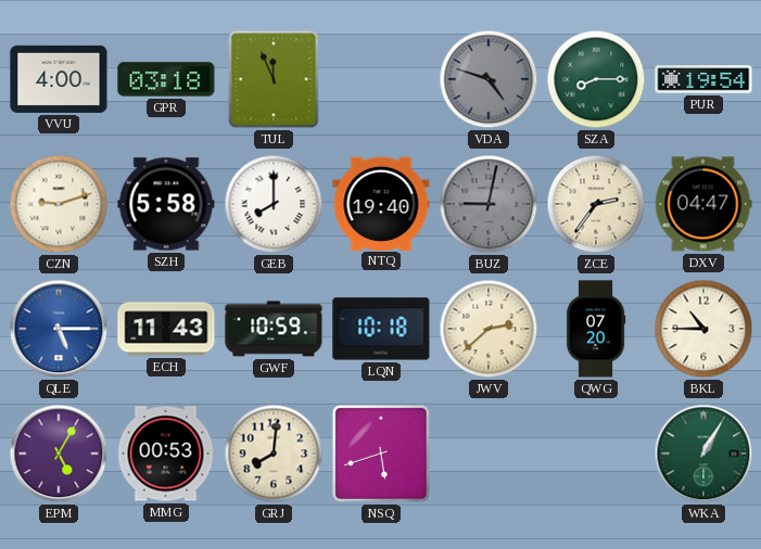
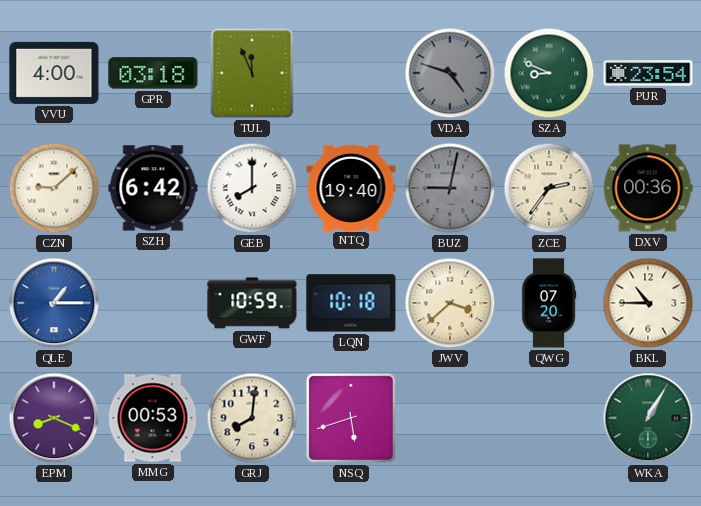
SZA: 8:15 -> 8:49
PUR: 19:54 -> 23:54
CZN: 9:12 -> 9:08
SZH: 5:58 -> 6:42
DXV: 04:47 -> 00:36
QLE: 5:15 -> 1:15
ECH: 11:43 -> none
JWV: 2:38 -> 3:38
EPM: 5:05 -> 8:19
